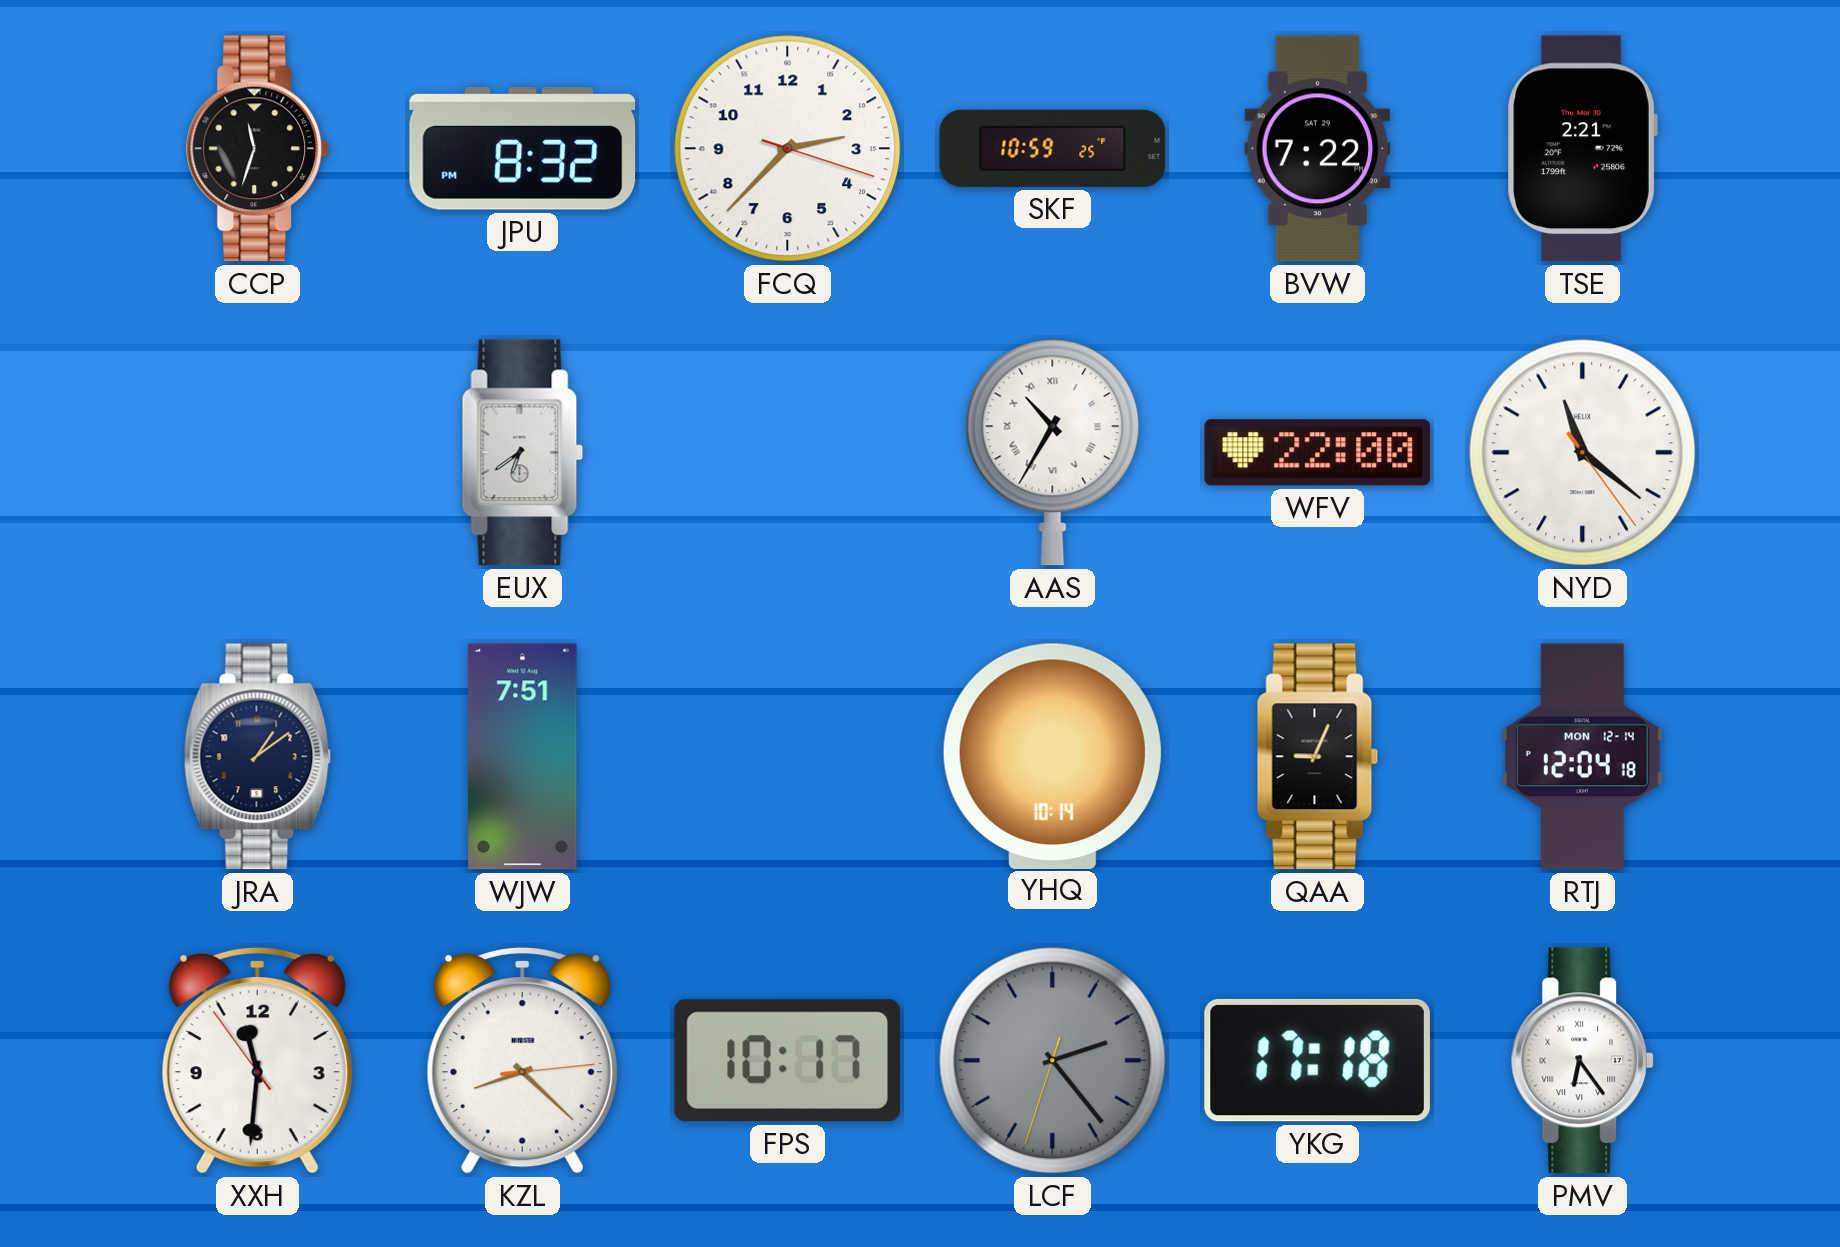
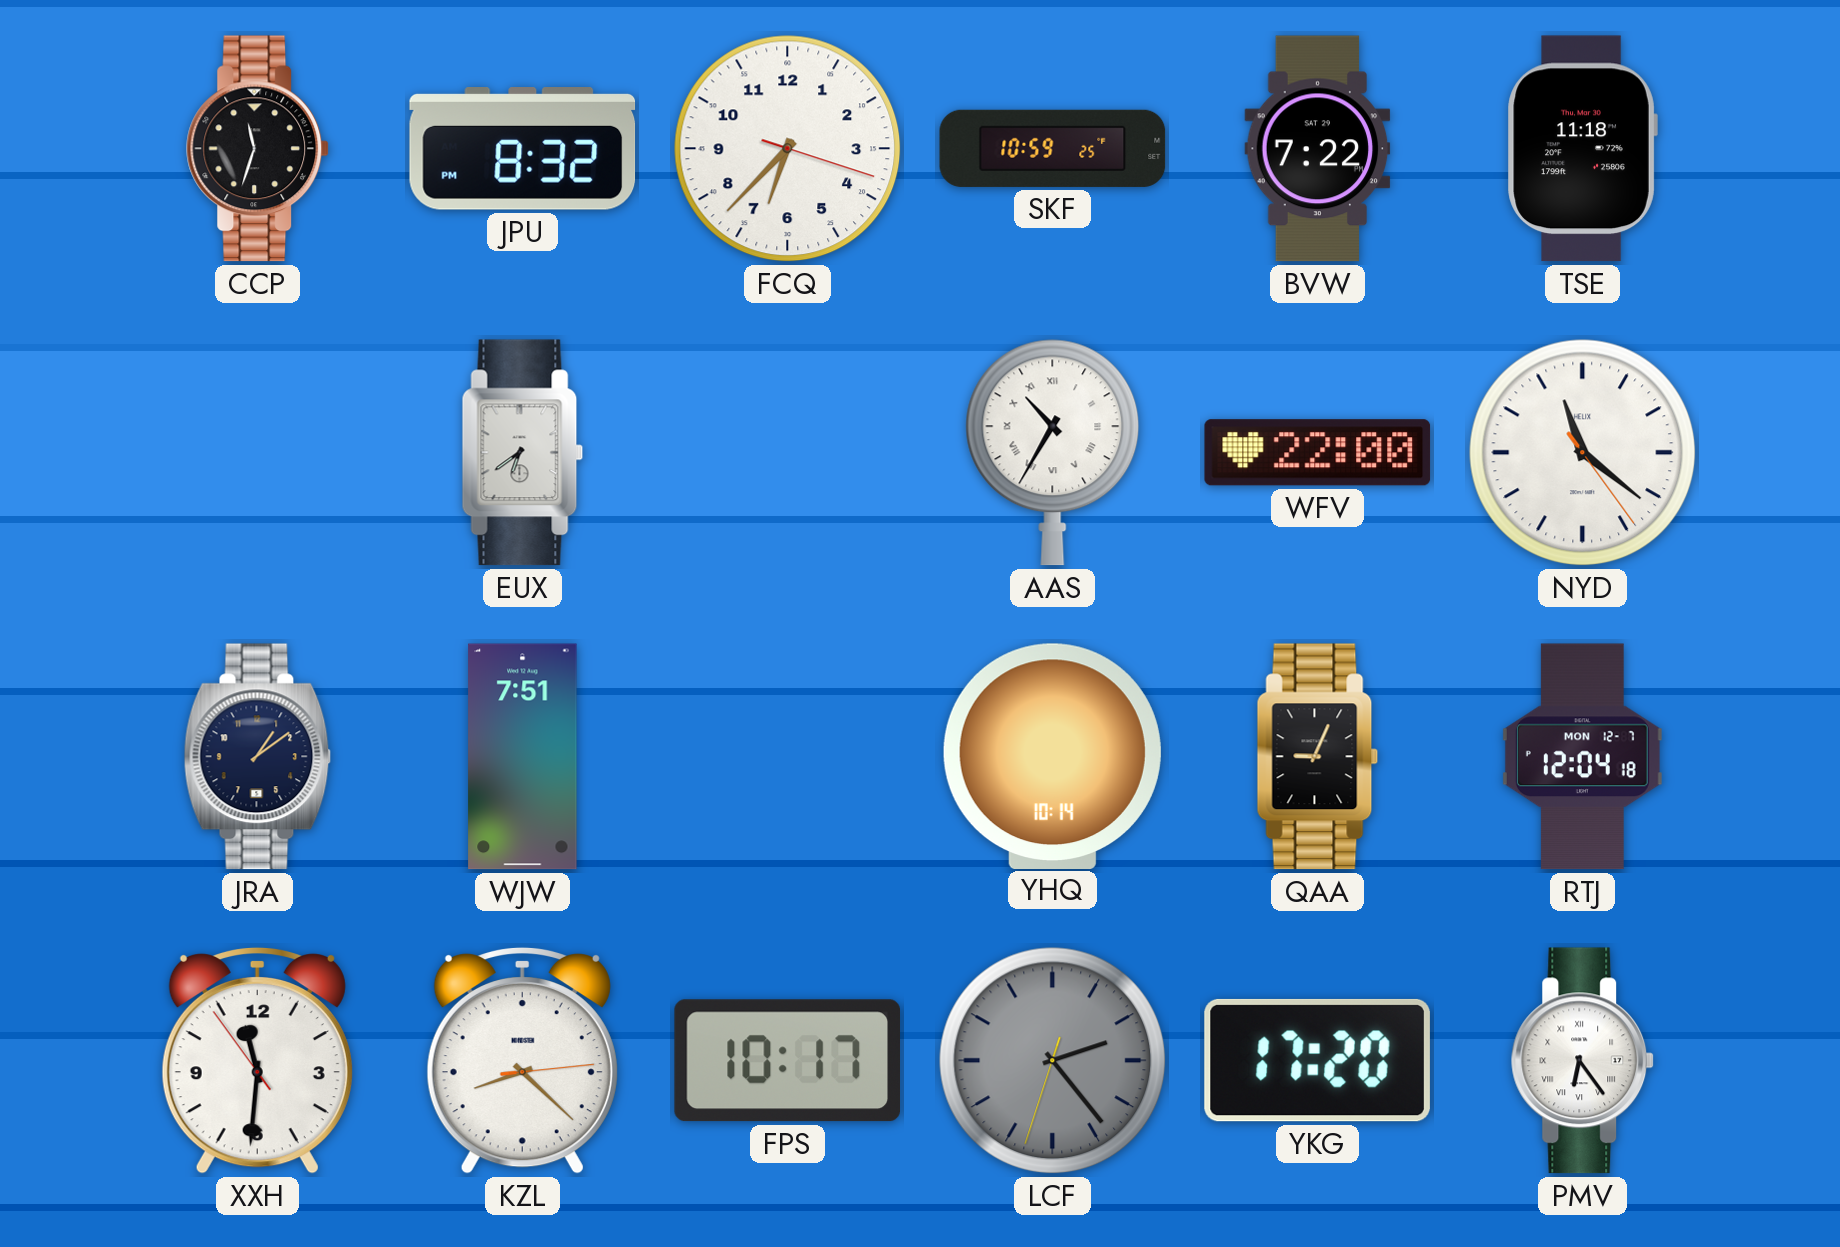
FCQ: 2:37 -> 6:37
TSE: 2:21 -> 11:18
RTJ date: MON 12-14 -> MON 12-7
YKG: 17:18 -> 17:20
